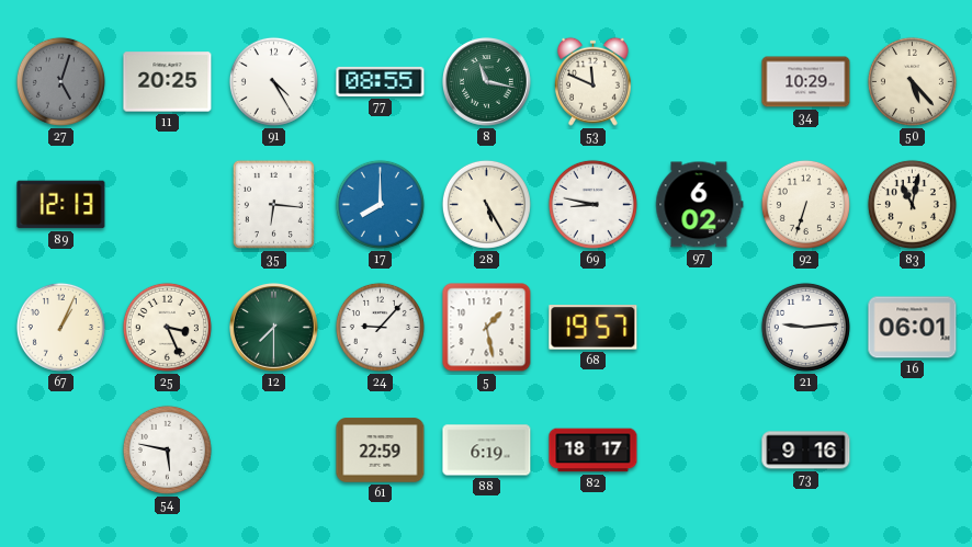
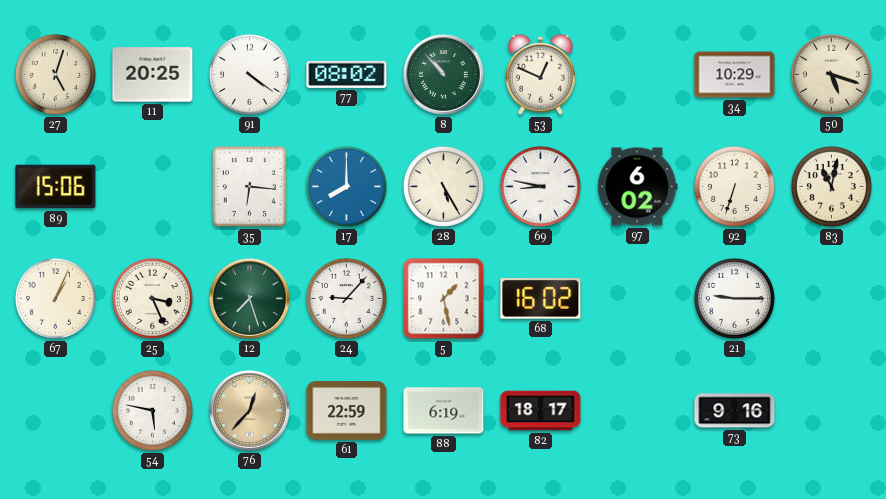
27 dial: grey -> cream
91: 4:25 -> 4:21
77: 08:55 -> 08:02
8: 11:17 -> 10:53
53: 11:49 -> 12:49
50: 5:23 -> 5:18
89: 12:13 -> 15:06
12: 7:30 -> 7:27
68: 19:57 -> 16:02
21: 9:14 -> 9:15
16: 06:01 -> none
76: none -> 12:37
